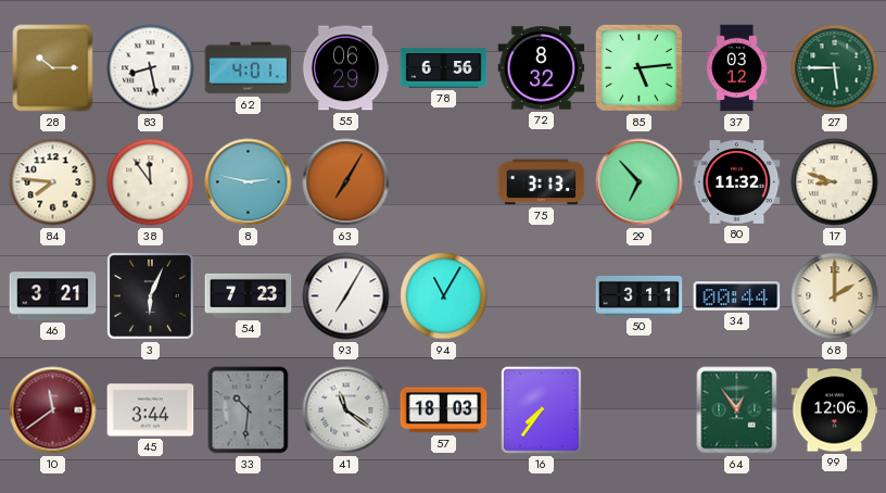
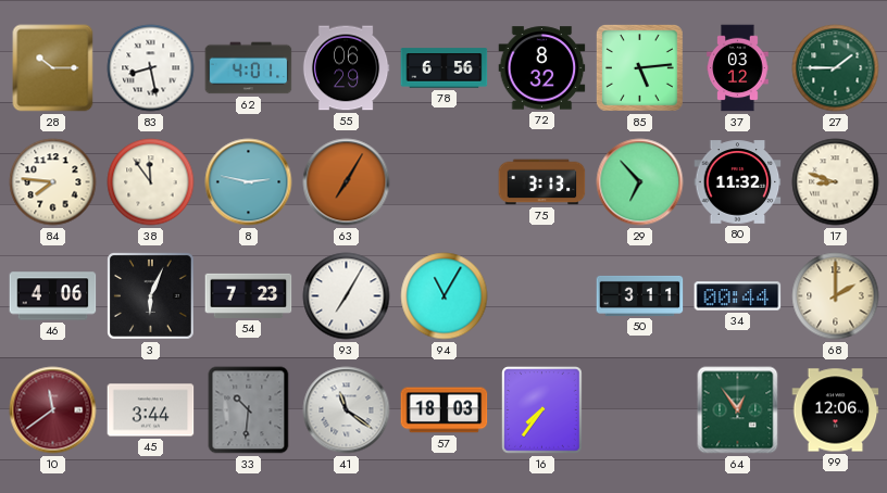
27: 5:45 -> 1:45
46: 3:21 -> 4:06
